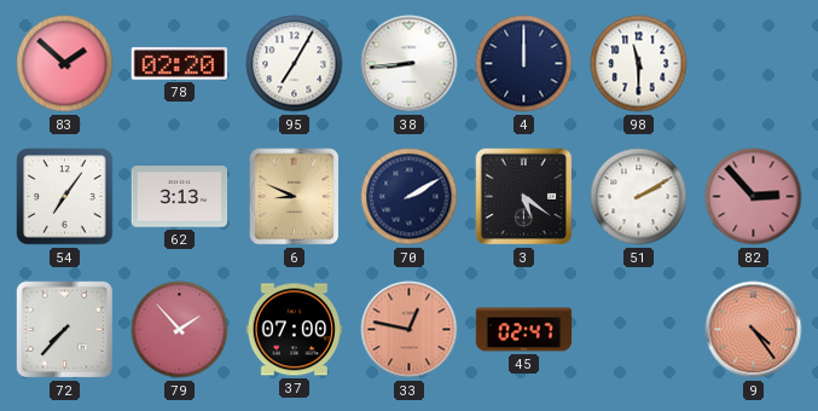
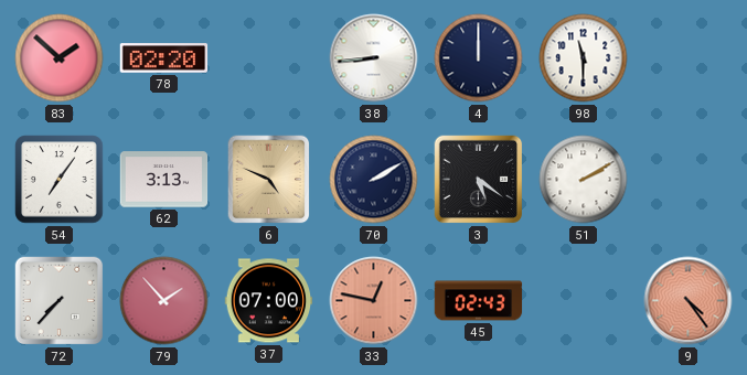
95: 7:05 -> none
6: 8:49 -> 4:49
82: 2:53 -> none
45: 02:47 -> 02:43
